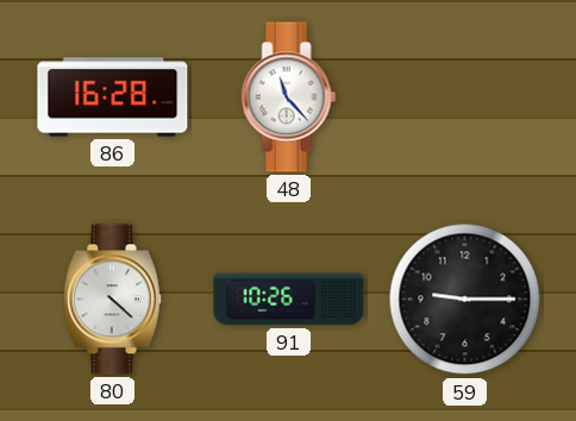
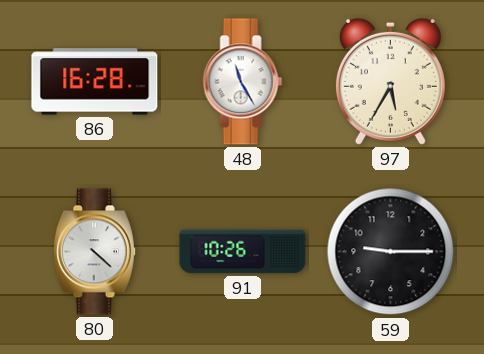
48: 11:23 -> 11:25
97: none -> 5:35
